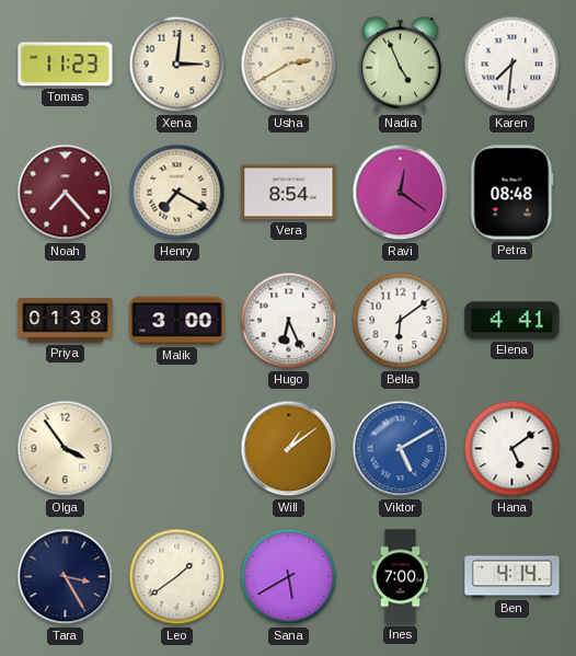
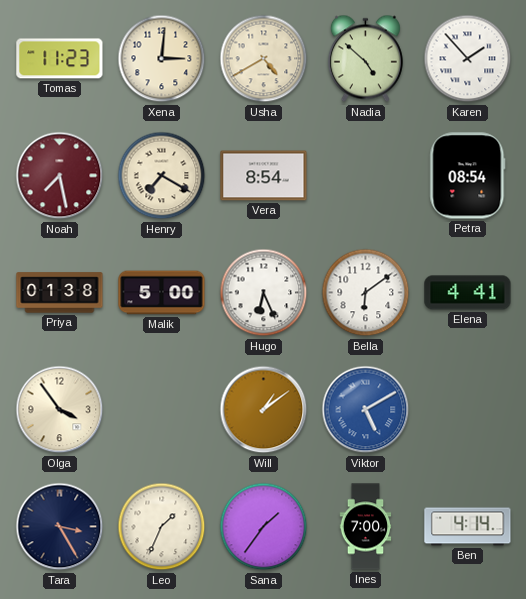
Usha: 2:40 -> 4:40
Nadia: 4:56 -> 4:52
Karen: 7:31 -> 1:53
Noah: 7:23 -> 7:28
Ravi: 12:21 -> none
Petra: 08:48 -> 08:54
Malik: 3:00 -> 5:00
Hana: 5:09 -> none
Leo: 1:39 -> 1:34
Sana: 5:40 -> 1:36
